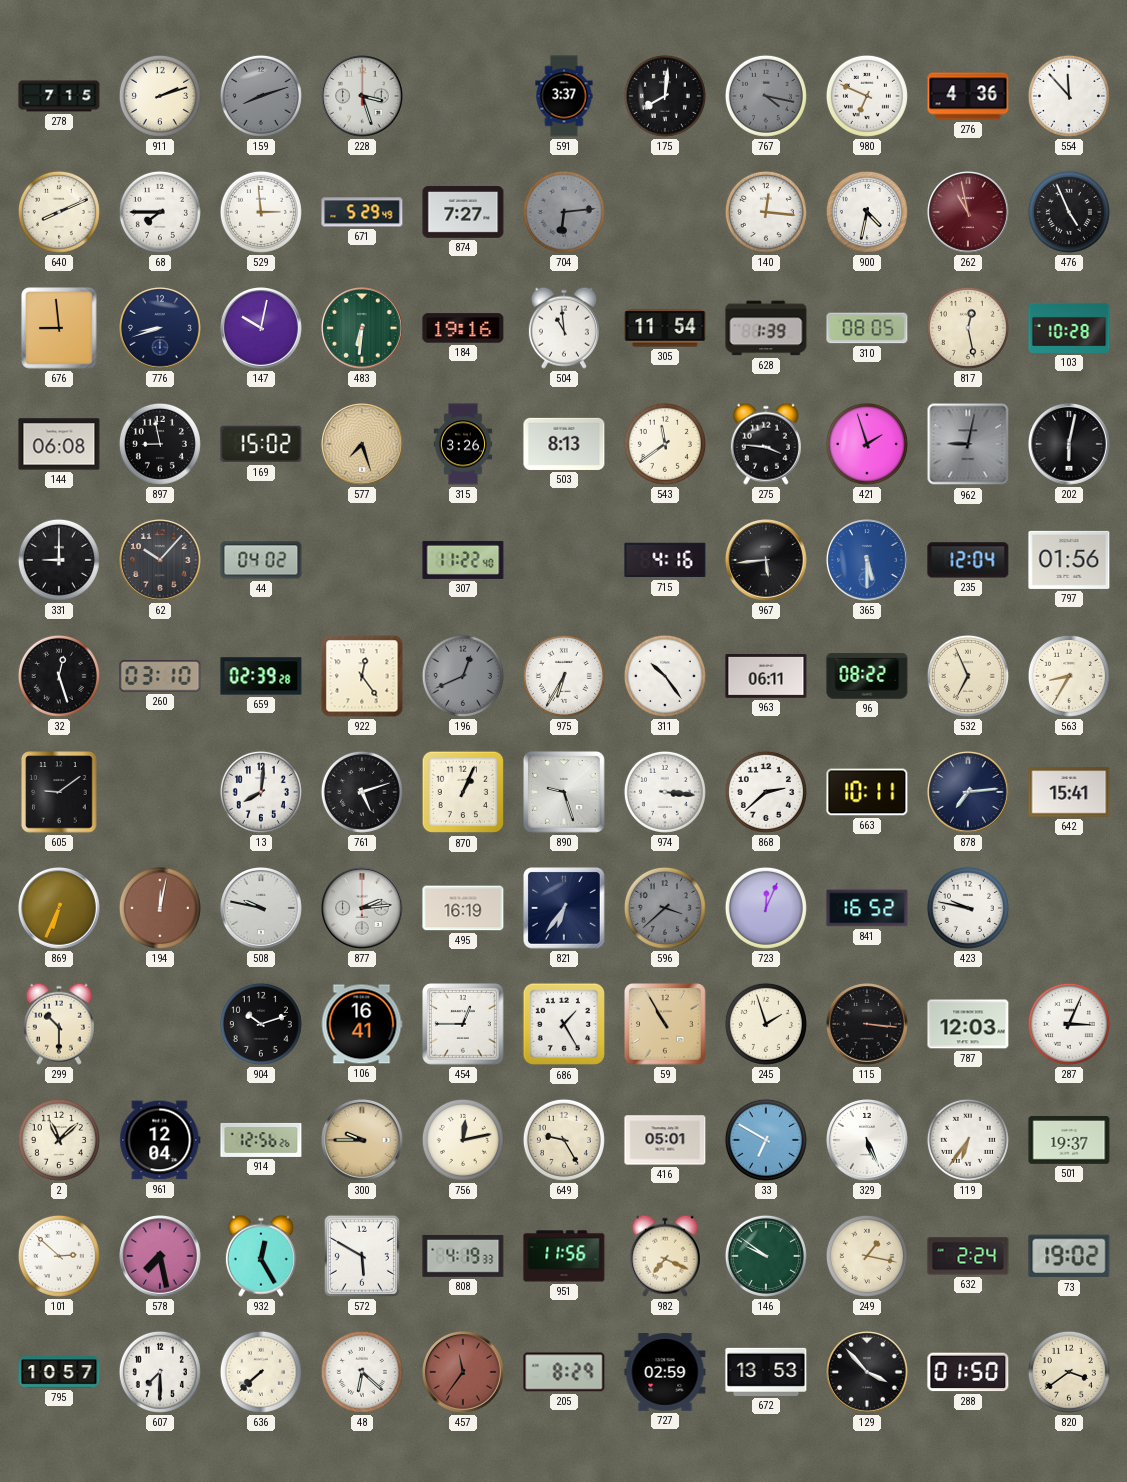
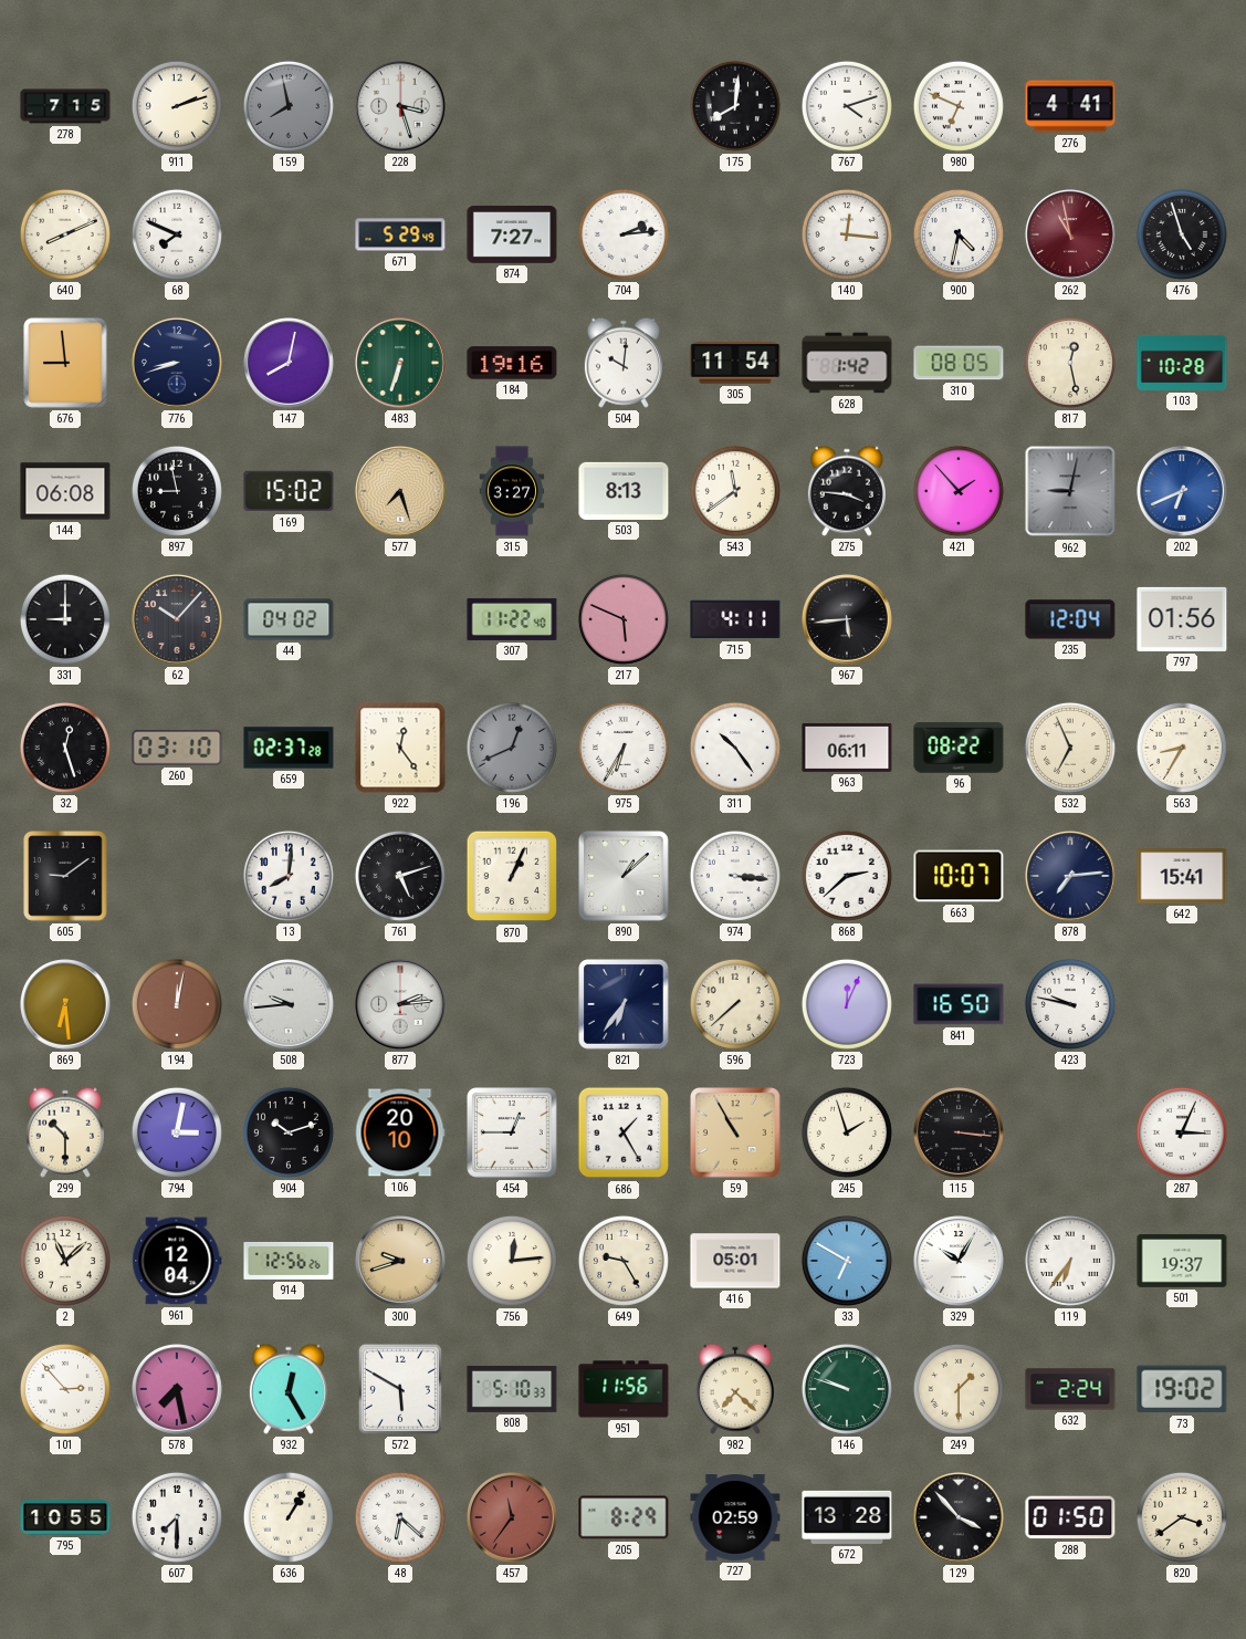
159: 8:12 -> 7:58
591: 3:37 -> none
767: 4:17 -> 4:12
767 dial: grey -> white
276: 4:36 -> 4:41
554: 11:53 -> none
68: 7:45 -> 7:49
529: 2:59 -> none
704: 6:14 -> 2:14
704 dial: grey -> white
476: 4:56 -> 4:57
147: 10:02 -> 8:02
483: 6:31 -> 6:33
504: 10:59 -> 10:01
628: 1:39 -> 1:42
315: 3:26 -> 3:27
421: 1:57 -> 1:53
202: 6:02 -> 6:41
202 dial: black -> blue
217: none -> 5:49
715: 4:16 -> 4:11
365: 5:30 -> none
659: 02:39 -> 02:37
890: 9:27 -> 1:08
663: 10:11 -> 10:07
869: 6:34 -> 6:29
508: 9:47 -> 9:44
495: 16:19 -> none
596: 3:38 -> 7:38
596 dial: grey -> cream
841: 16:52 -> 16:50
794: none -> 3:02
106: 16:41 -> 20:10
787: 12:03 -> none
300: 9:45 -> 9:42
756: 12:13 -> 12:14
329: 5:26 -> 10:05
101: 2:52 -> 2:53
808: 4:19 -> 5:10
982: 7:19 -> 7:22
146: 9:51 -> 9:48
249: 1:17 -> 1:30
795: 10:57 -> 10:55
636: 7:38 -> 1:05
672: 13:53 -> 13:28
